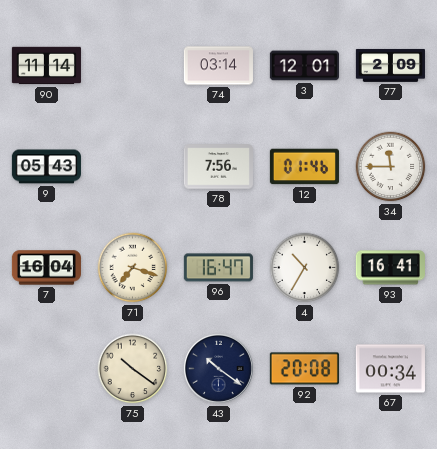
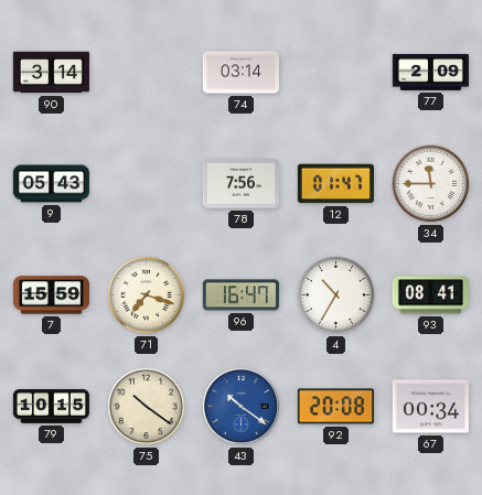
90: 11:14 -> 3:14
3: 12:01 -> none
12: 01:46 -> 01:47
7: 16:04 -> 15:59
93: 16:41 -> 08:41
79: none -> 10:15
43 dial: navy -> blue
